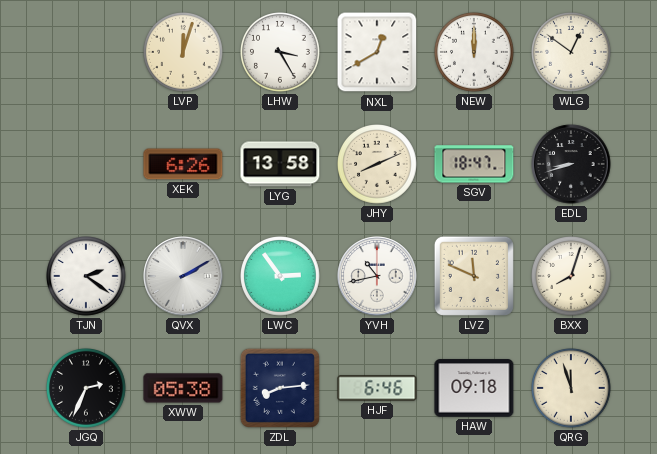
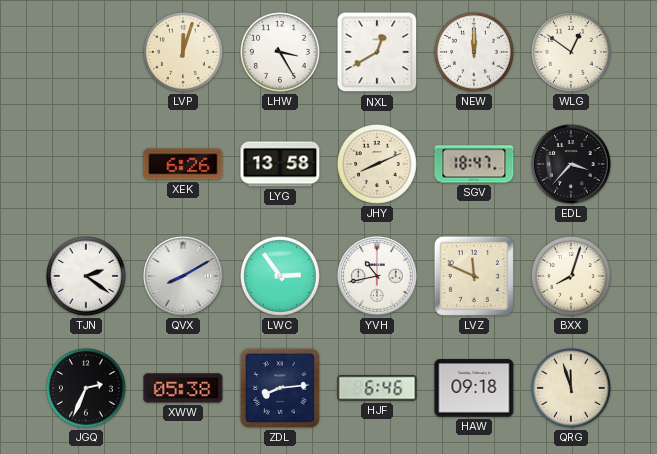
EDL: 8:42 -> 3:37
QVX: 2:10 -> 8:10
